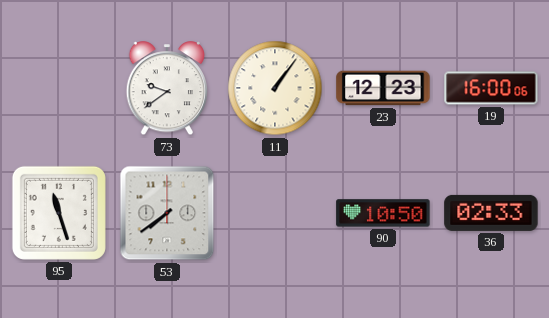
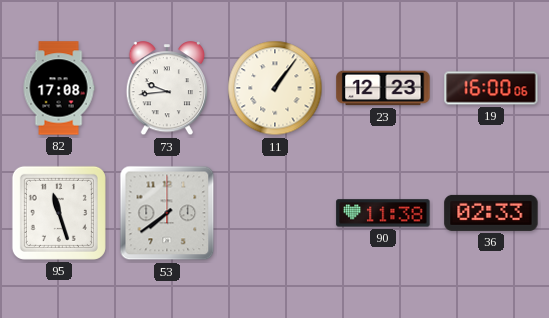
82: none -> 17:08
73: 9:39 -> 9:44
90: 10:50 -> 11:38
